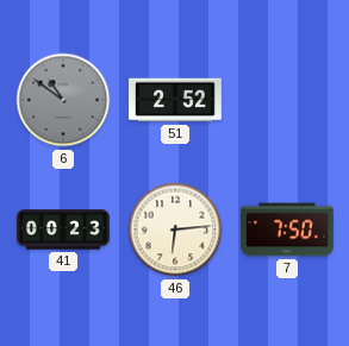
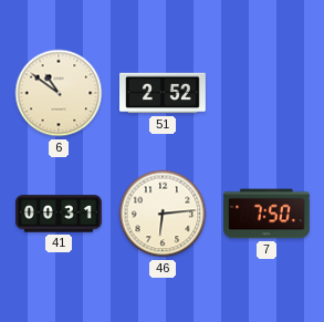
6 dial: grey -> cream
41: 00:23 -> 00:31
